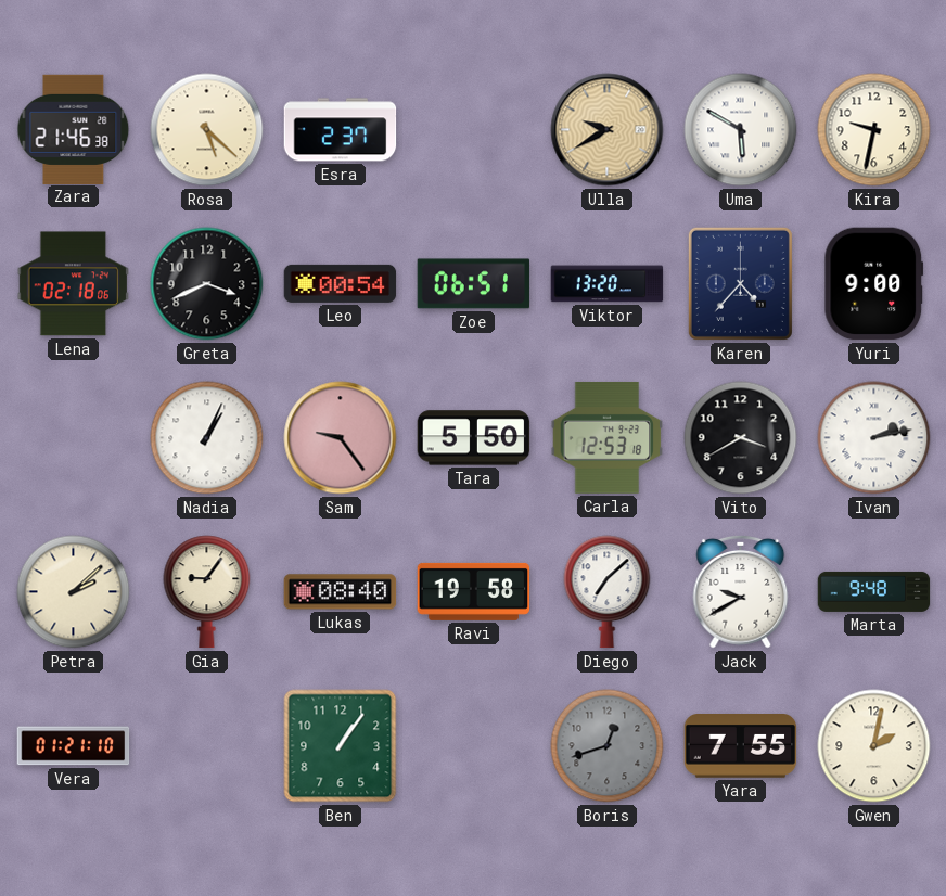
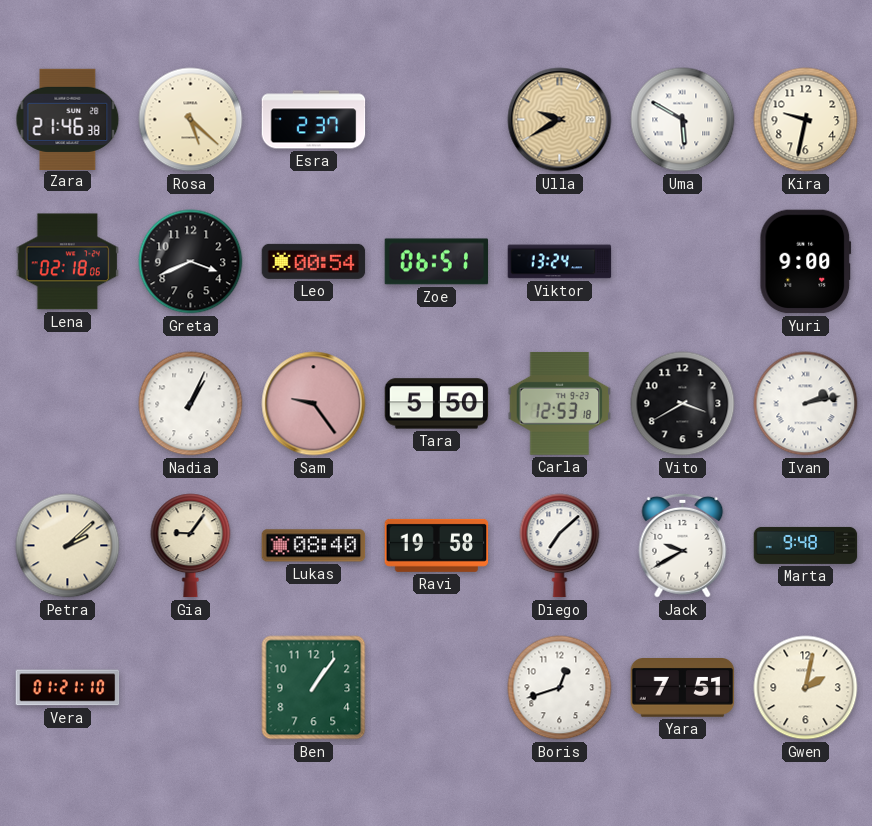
Viktor: 13:20 -> 13:24
Karen: 4:37 -> none
Boris dial: grey -> white
Yara: 7:55 -> 7:51
